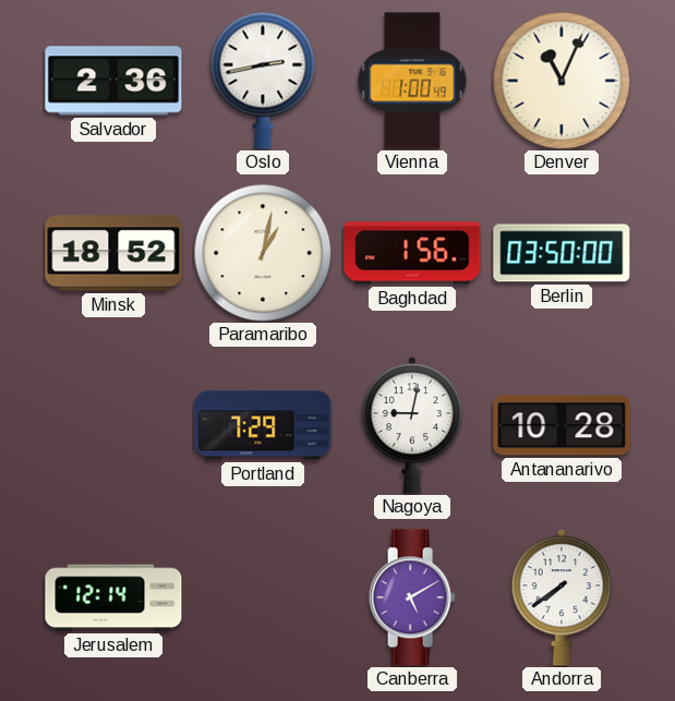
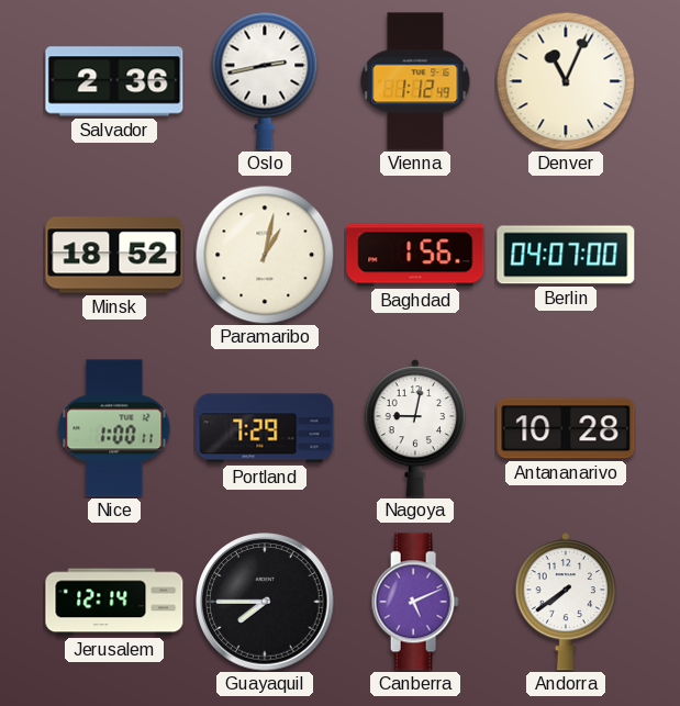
Vienna: 1:00 -> 1:12
Berlin: 03:50 -> 04:07
Nice: none -> 1:00
Guayaquil: none -> 7:45
Canberra: 5:10 -> 5:11
